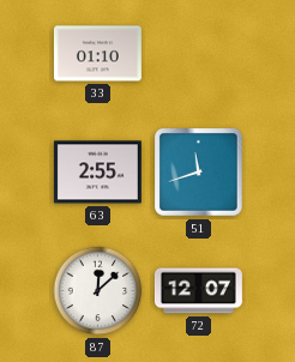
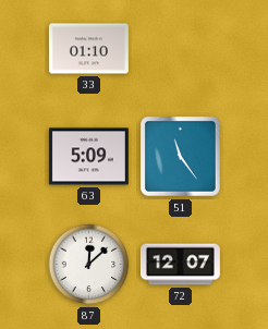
63: 2:55 -> 5:09
51: 11:42 -> 11:24
